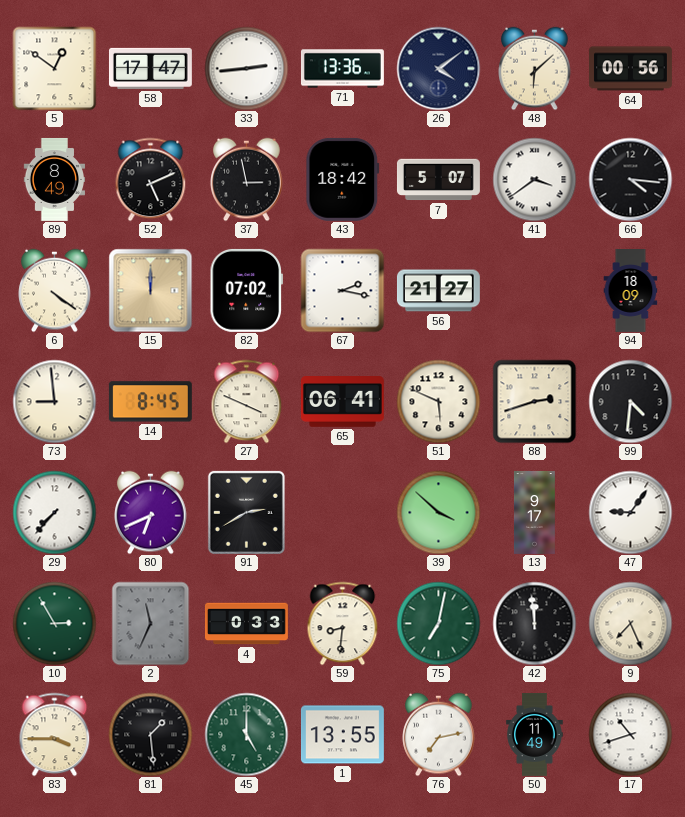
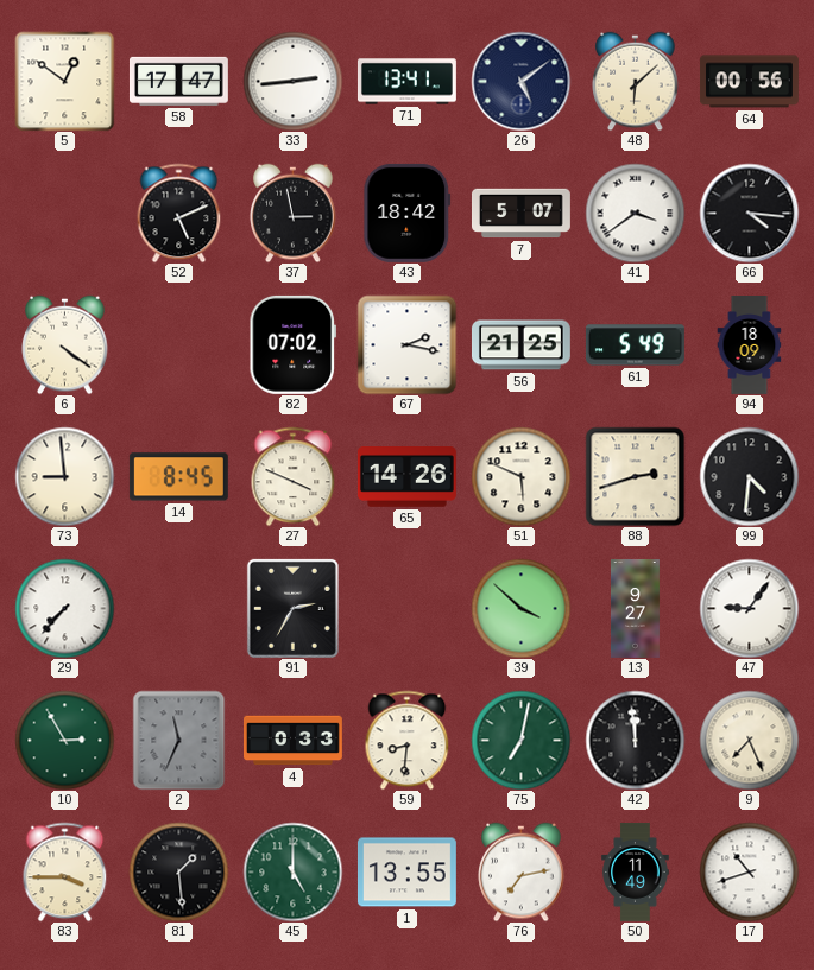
71: 13:36 -> 13:41
26: 4:09 -> 5:09
89: 8:49 -> none
15: 12:00 -> none
56: 21:27 -> 21:25
61: none -> 5:49
65: 06:41 -> 14:26
80: 6:41 -> none
91: 2:40 -> 2:35
13: 9:17 -> 9:27
